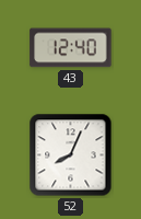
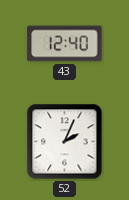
52: 8:04 -> 2:04
